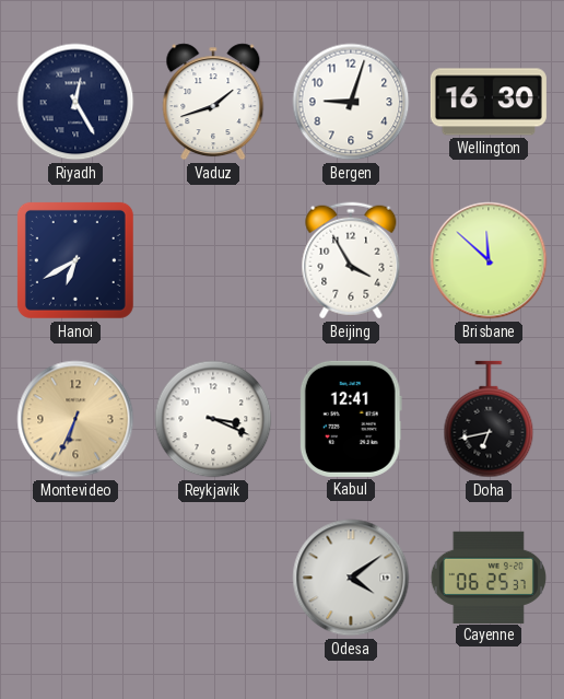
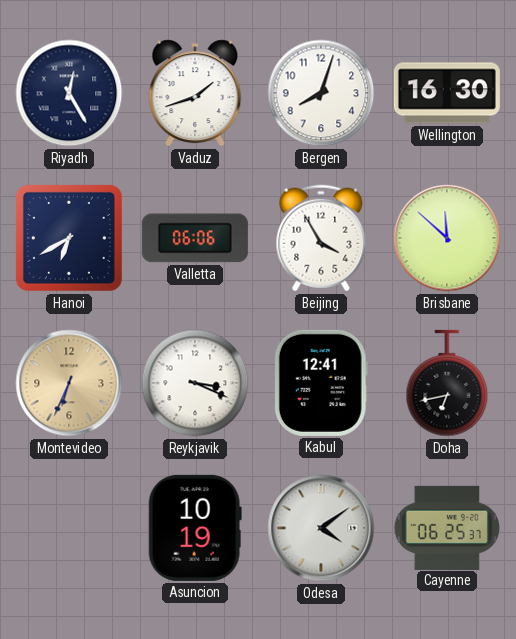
Bergen: 9:03 -> 8:03
Valletta: none -> 06:06
Asuncion: none -> 10:19
